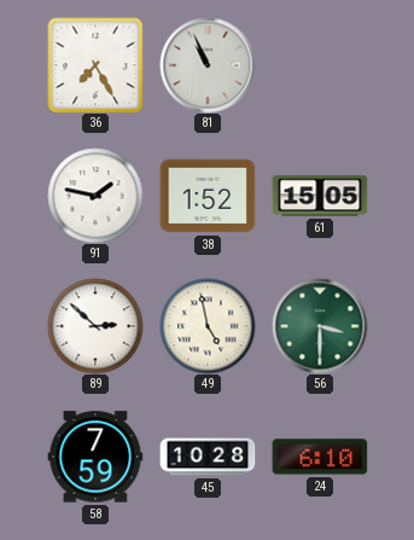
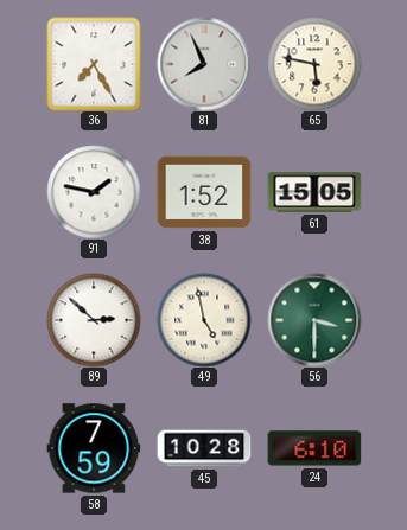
81: 10:56 -> 7:56
65: none -> 5:47
